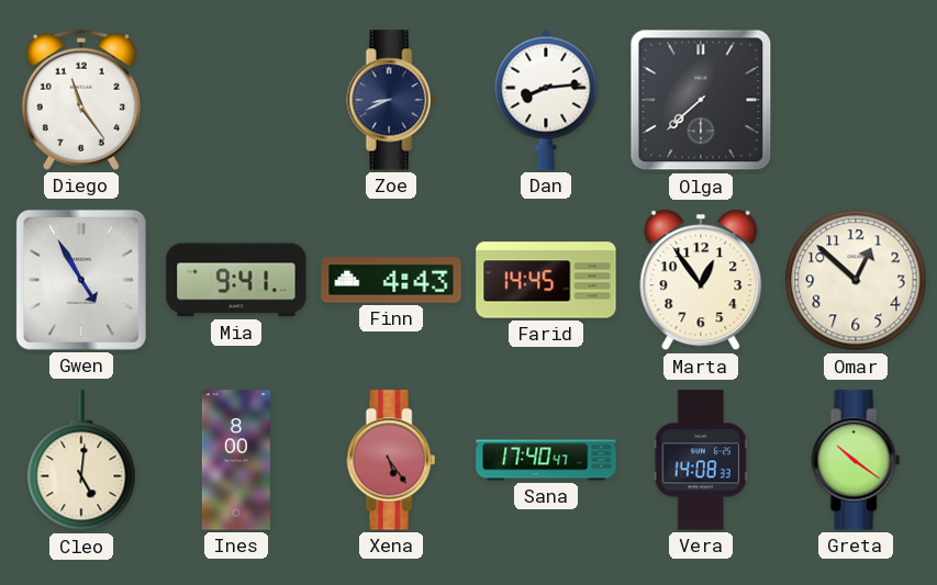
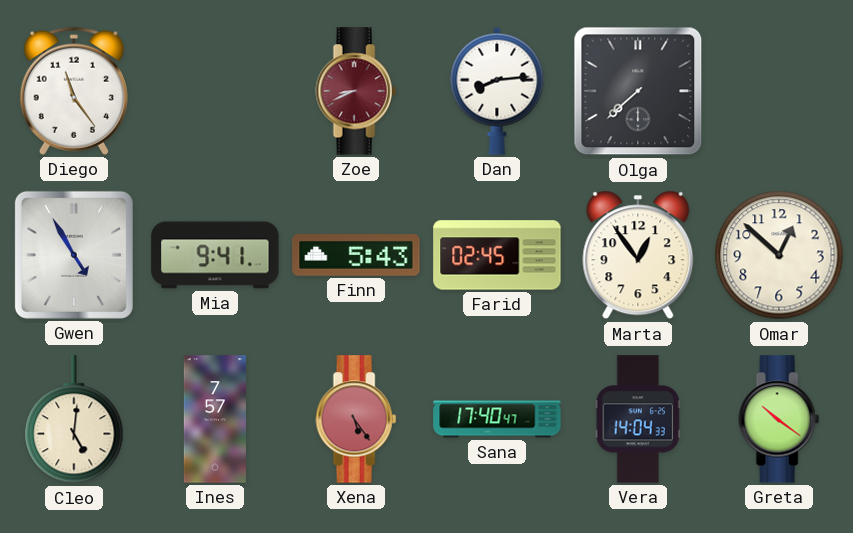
Zoe dial: navy -> burgundy
Finn: 4:43 -> 5:43
Farid: 14:45 -> 02:45
Ines: 8:00 -> 7:57
Vera: 14:08 -> 14:04
